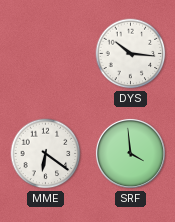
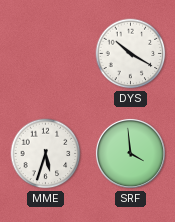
DYS: 10:16 -> 10:20
MME: 6:21 -> 5:33
